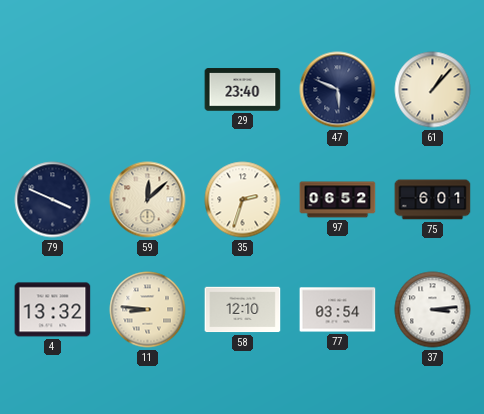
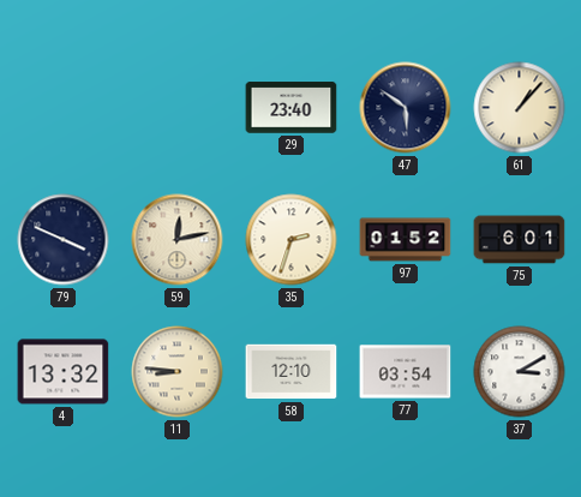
47: 5:49 -> 5:51
59: 12:08 -> 12:13
97: 06:52 -> 01:52
37: 3:14 -> 3:10
